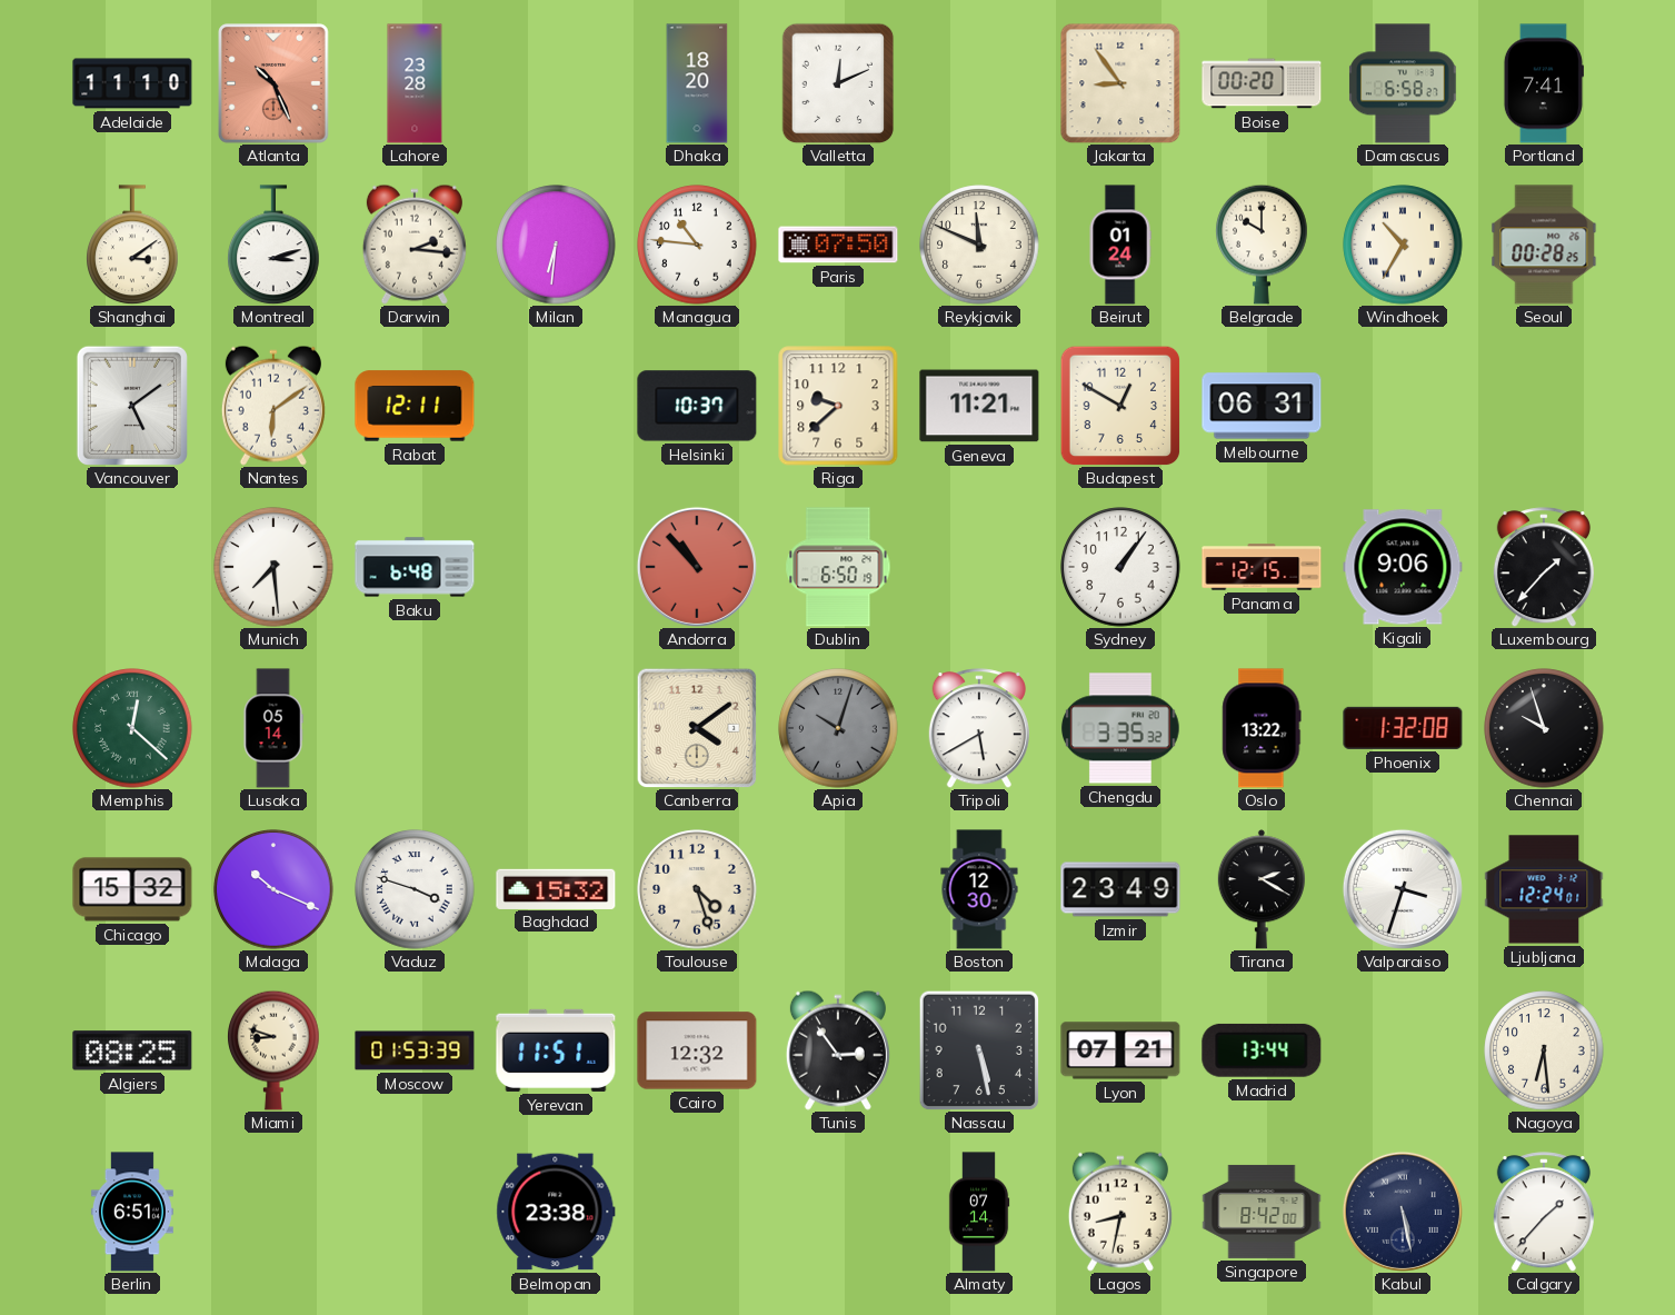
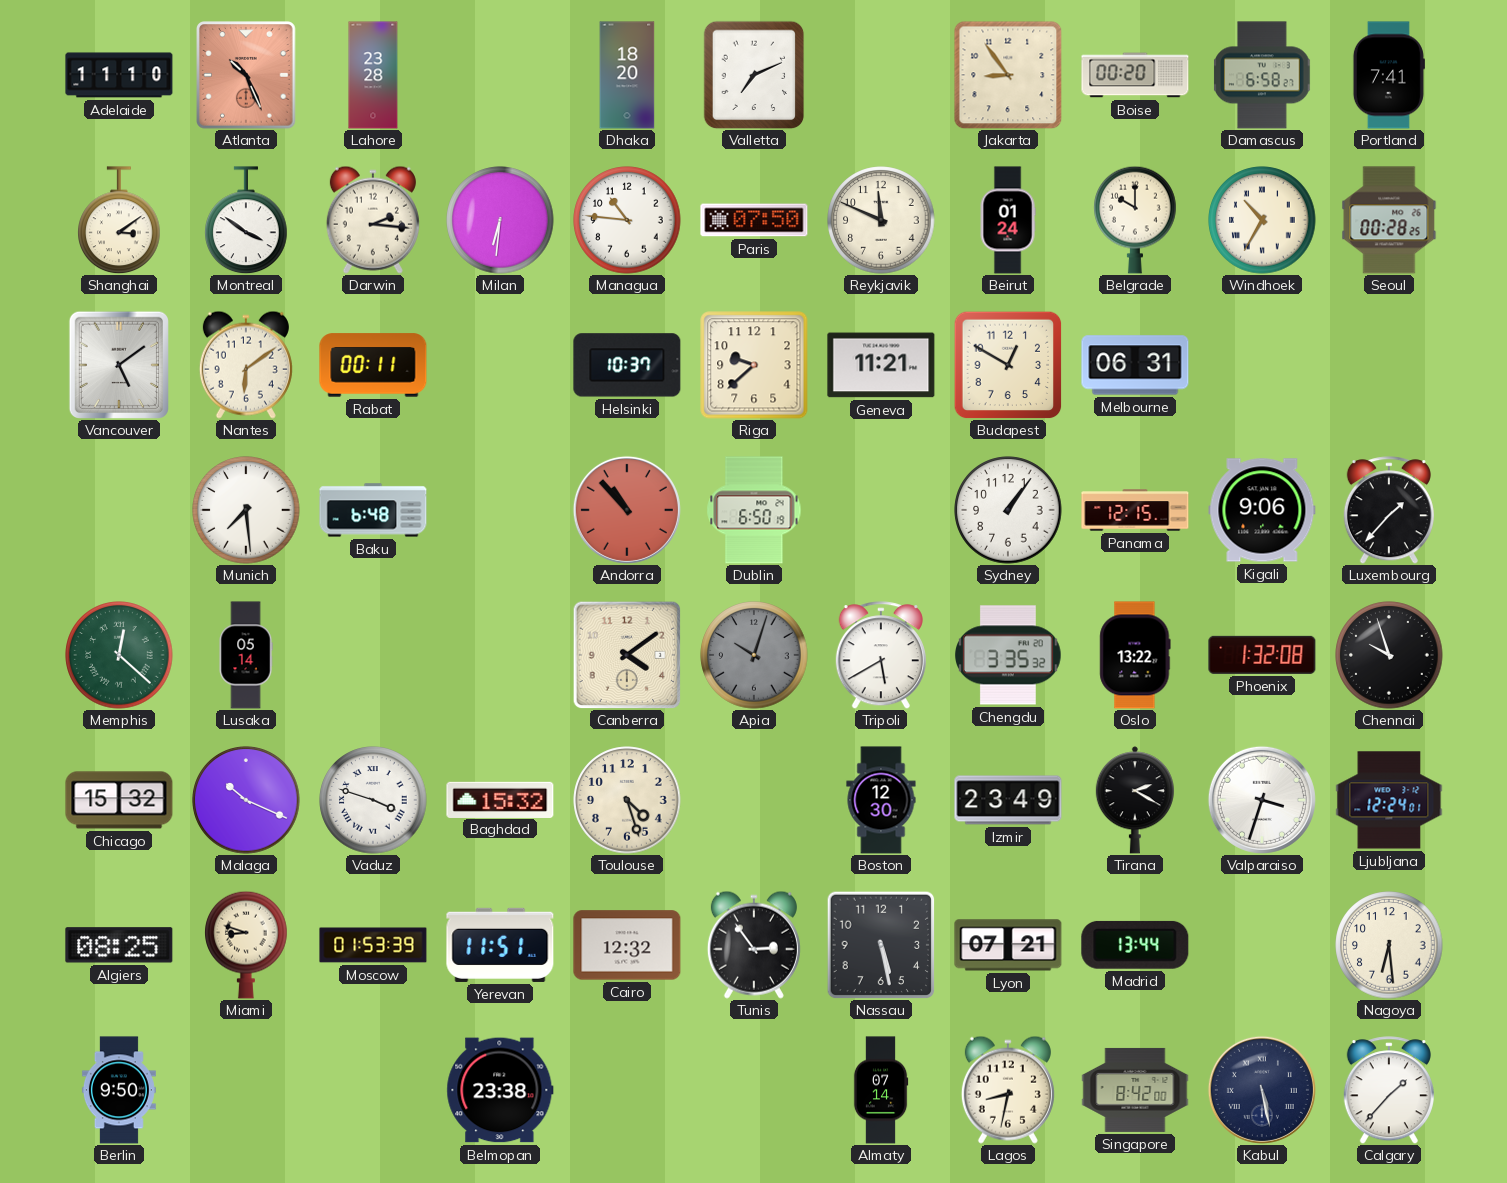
Valletta: 12:11 -> 7:11
Montreal: 3:12 -> 3:51
Rabat: 12:11 -> 00:11
Berlin: 6:51 -> 9:50
